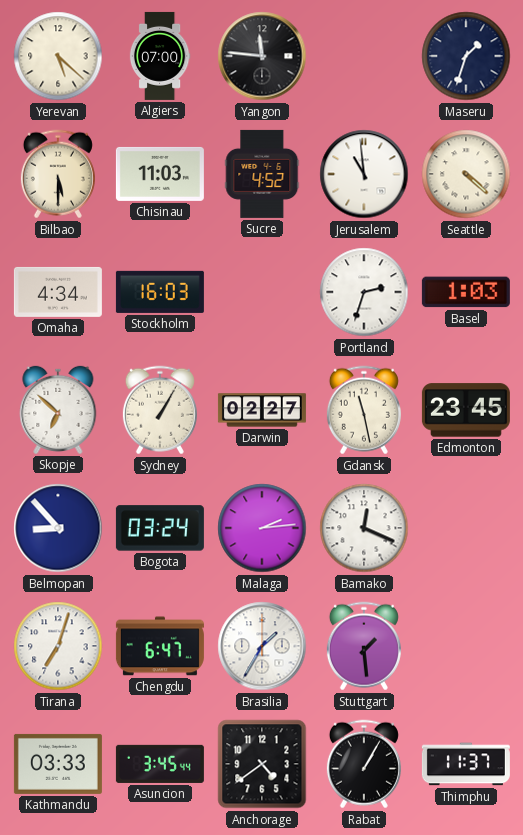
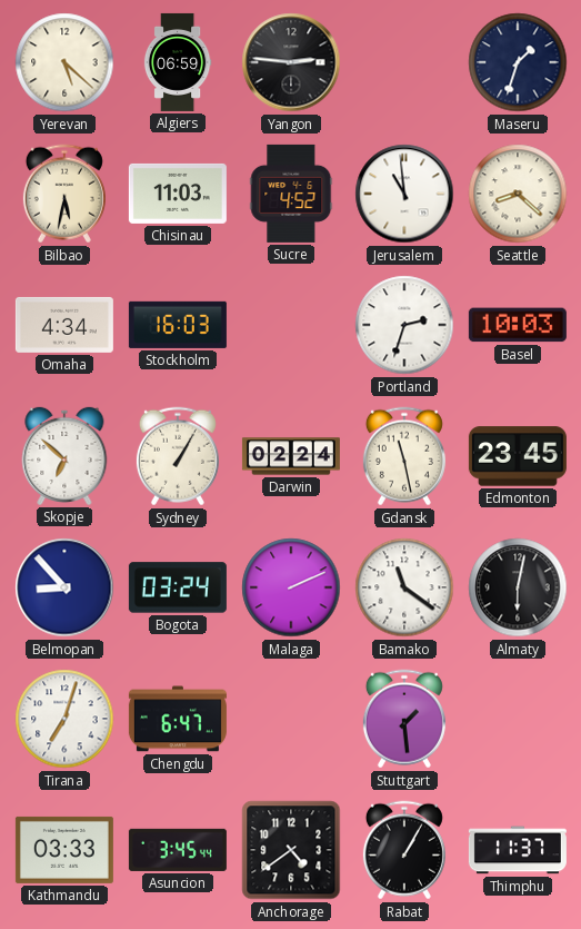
Algiers: 07:00 -> 06:59
Yangon: 11:46 -> 2:46
Bilbao: 5:30 -> 5:32
Seattle: 4:22 -> 8:22
Basel: 1:03 -> 10:03
Darwin: 02:27 -> 02:24
Malaga: 2:14 -> 2:11
Bamako: 12:19 -> 11:21
Almaty: none -> 6:02
Brasilia: 1:35 -> none
